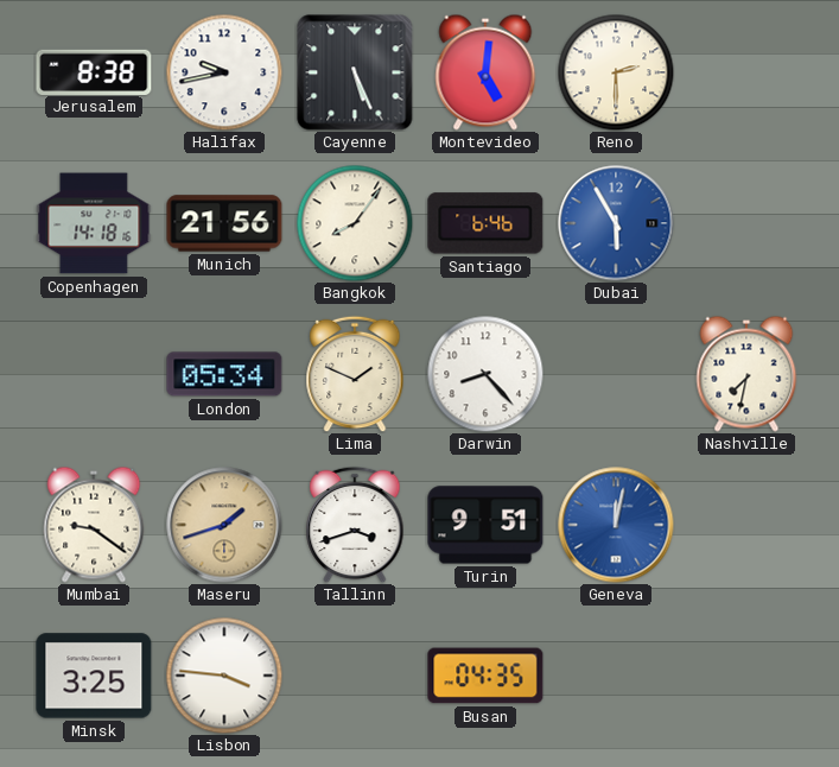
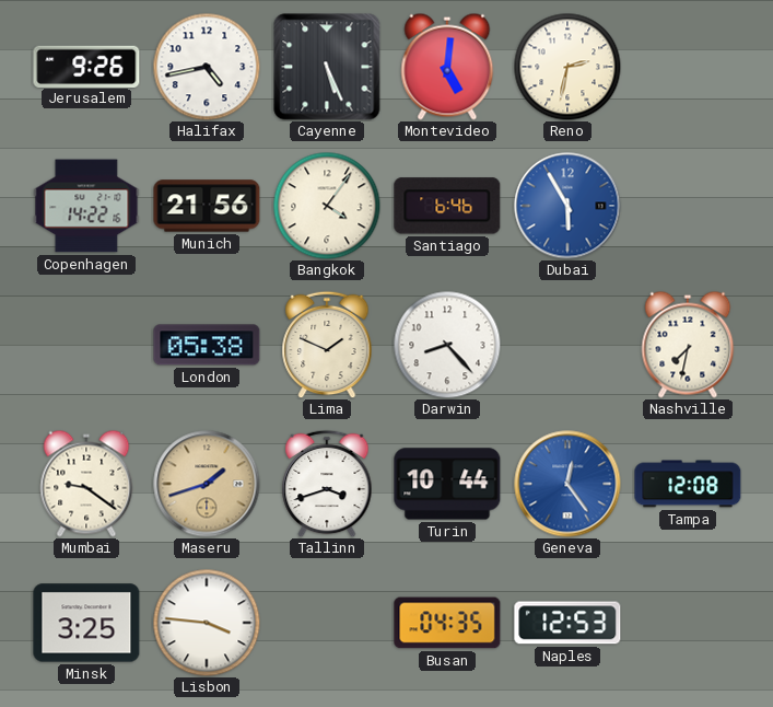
Jerusalem: 8:38 -> 9:26
Halifax: 9:43 -> 4:43
Reno: 2:30 -> 2:32
Copenhagen: 14:18 -> 14:22
Bangkok: 8:06 -> 4:06
London: 05:34 -> 05:38
Turin: 9:51 -> 10:44
Geneva: 12:02 -> 12:24
Tampa: none -> 12:08
Naples: none -> 12:53
